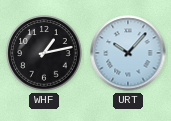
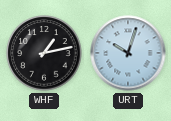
URT: 10:07 -> 10:03
